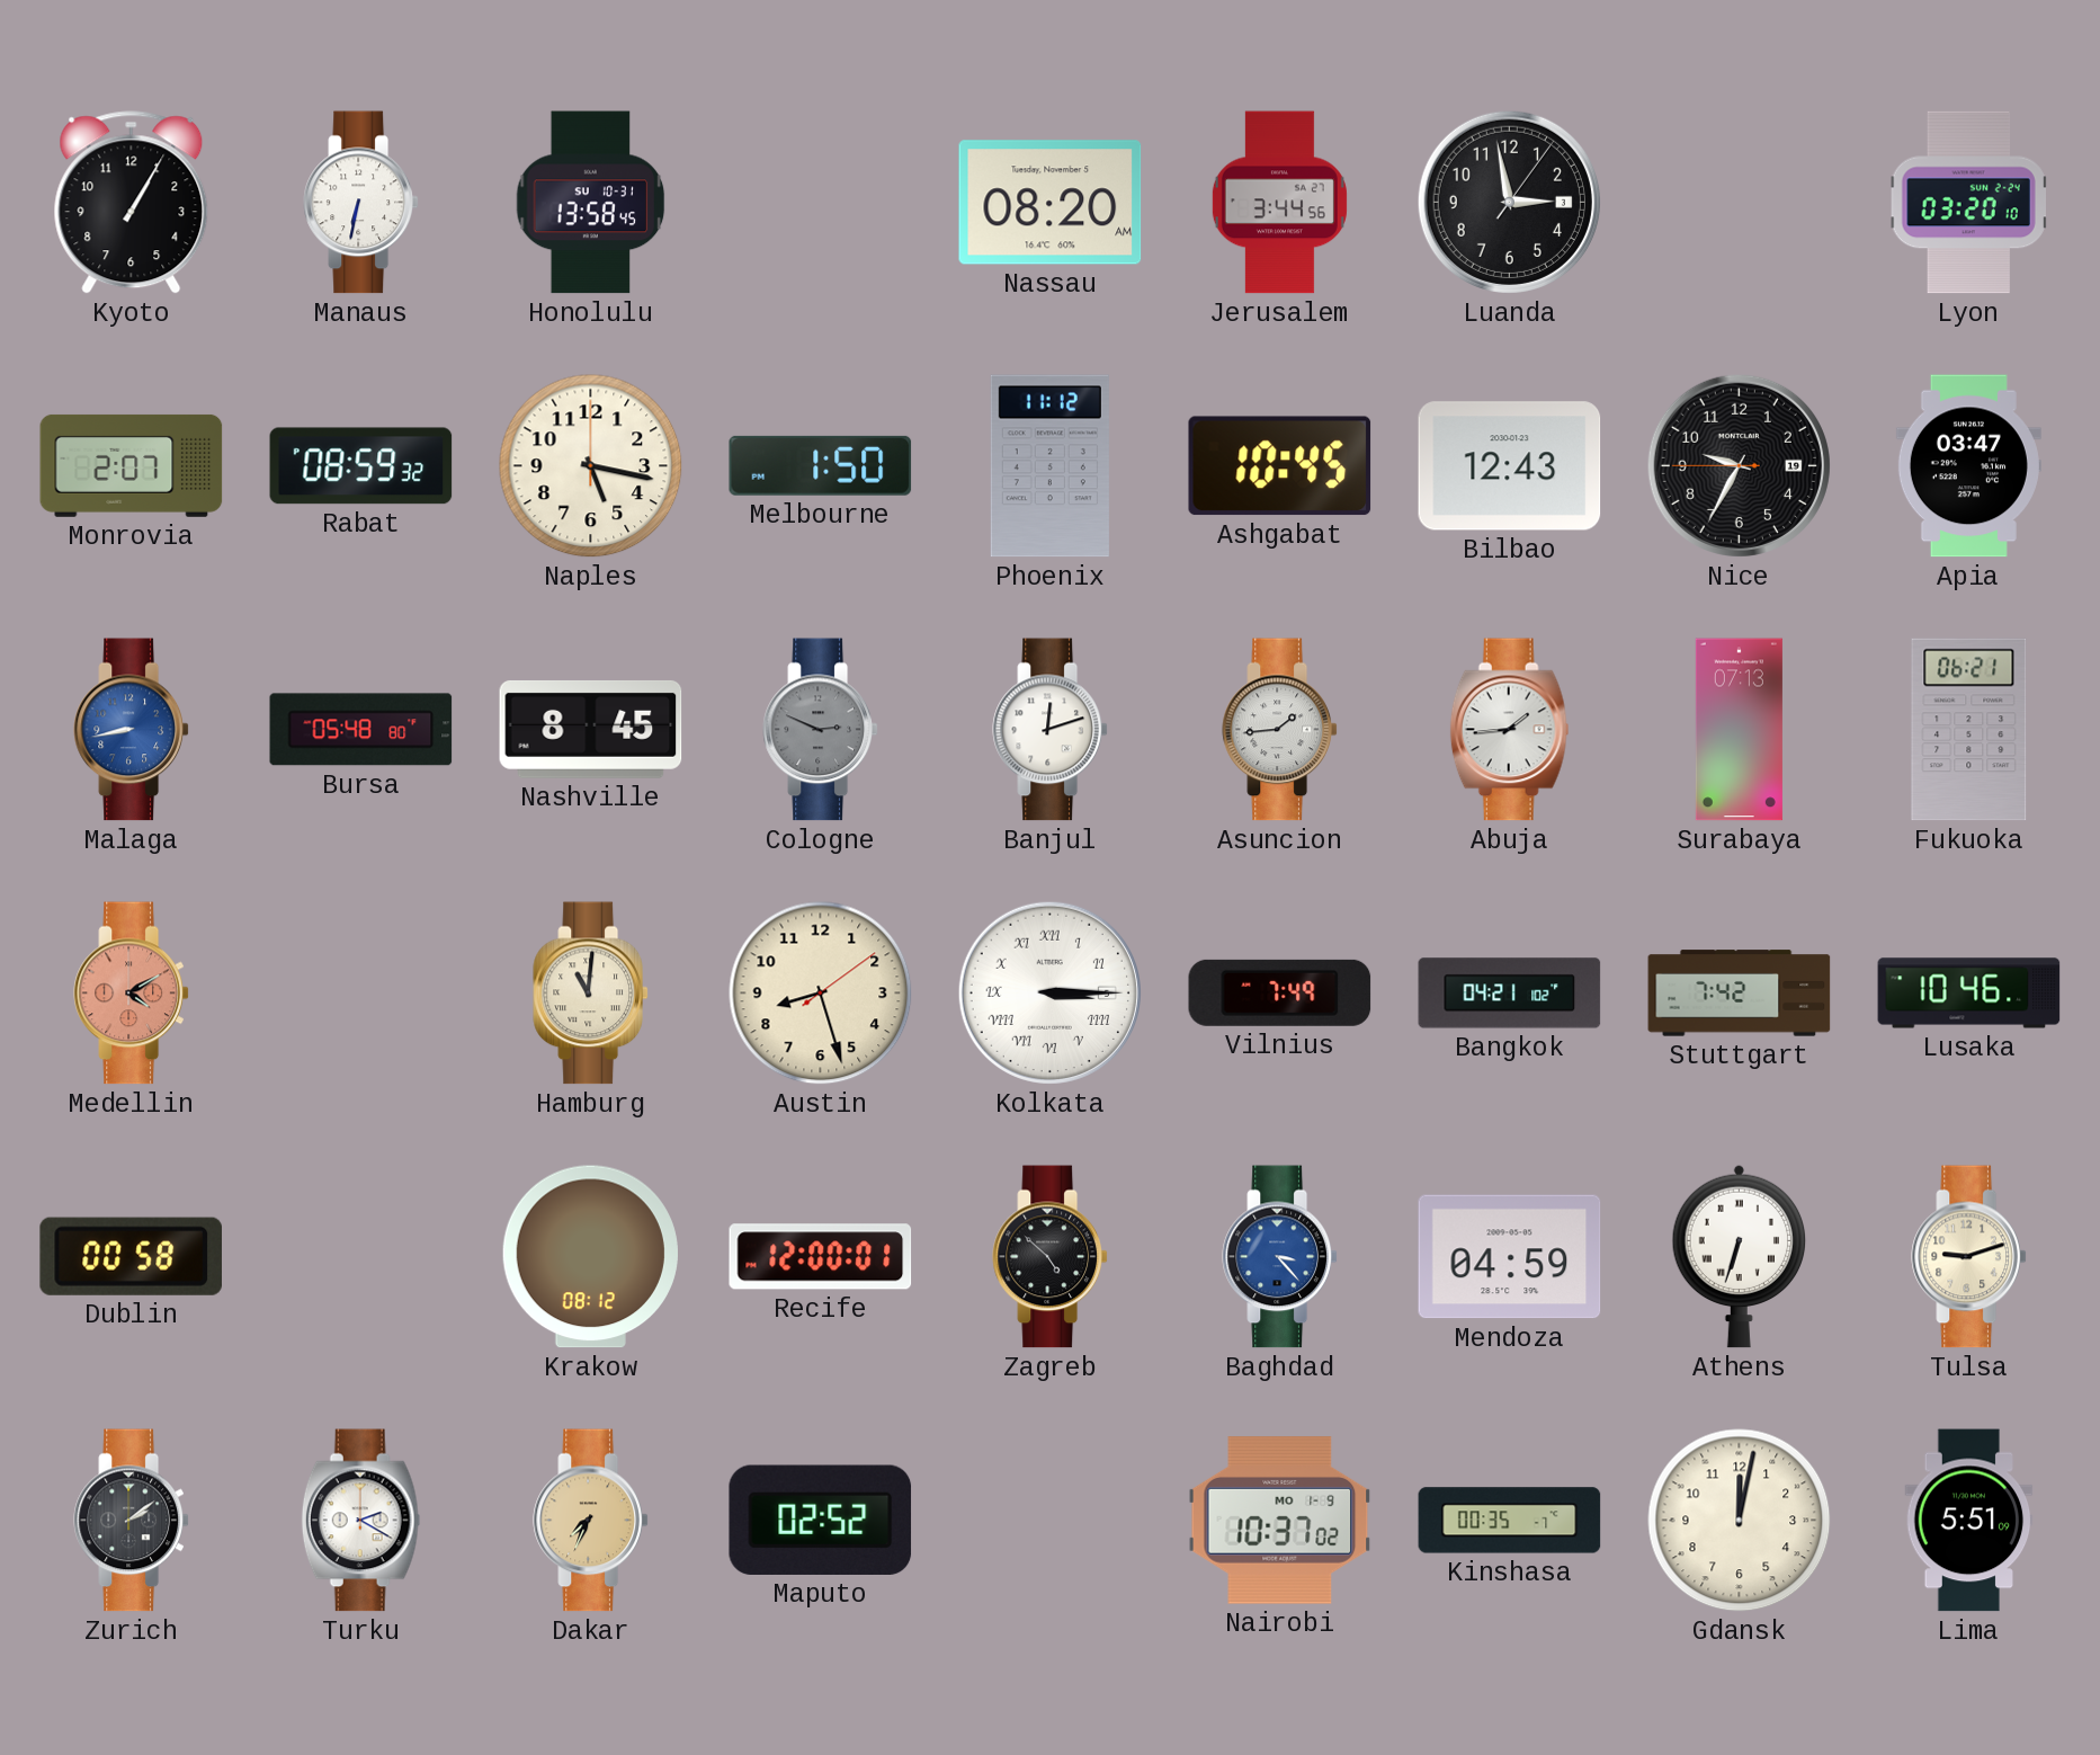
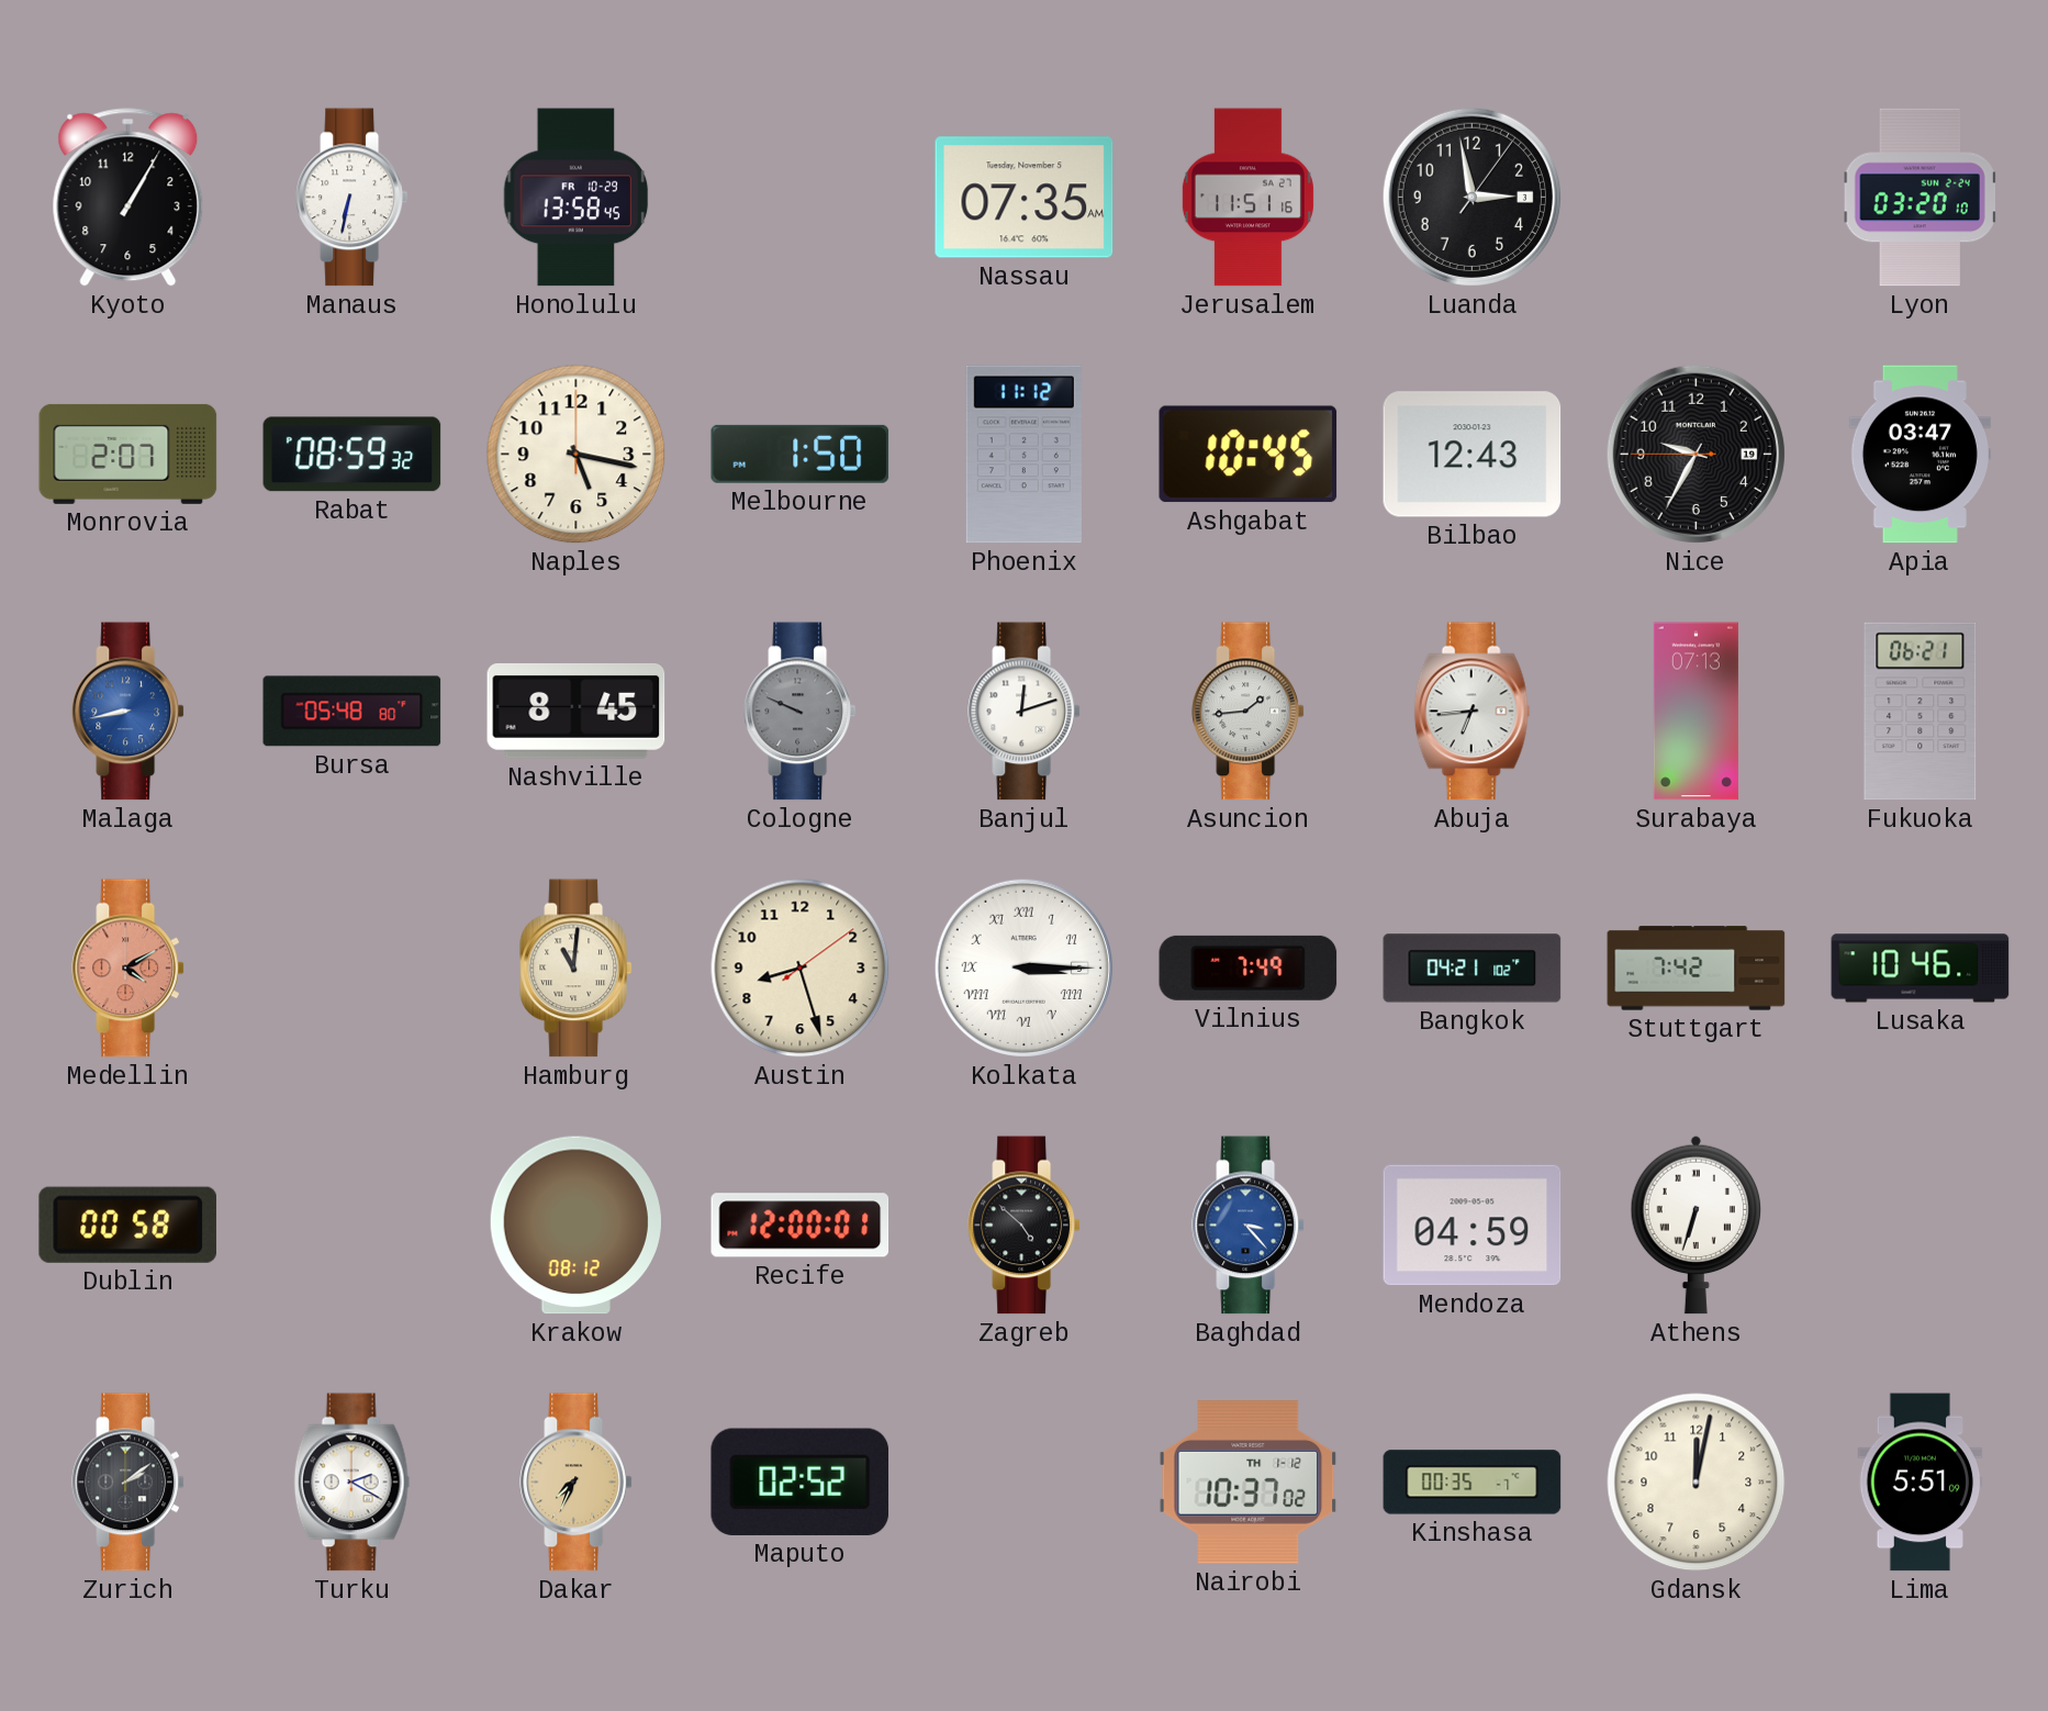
Honolulu date: SU 10-31 -> FR 10-29
Nassau: 08:20 -> 07:35
Jerusalem: 3:44 -> 11:51
Cologne: 2:49 -> 9:49
Abuja: 1:44 -> 6:44
Tulsa: 9:12 -> none
Nairobi date: MO 1-9 -> TH 1-12
